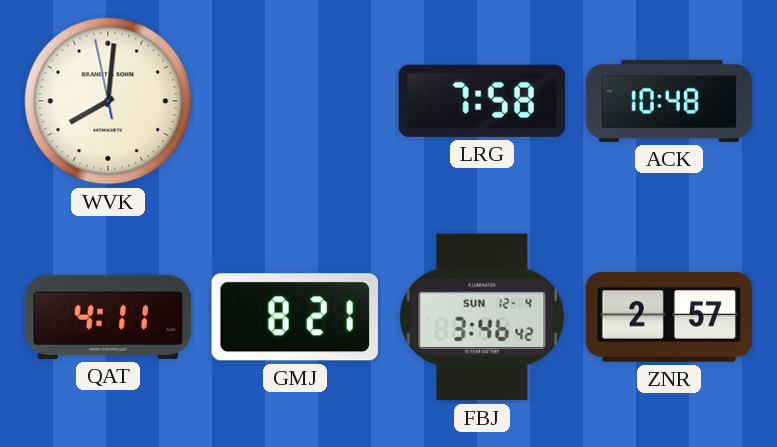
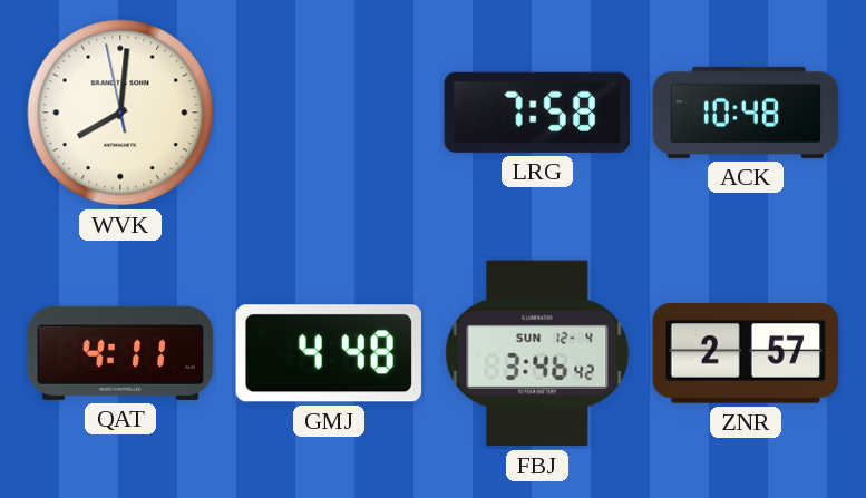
GMJ: 8:21 -> 4:48
